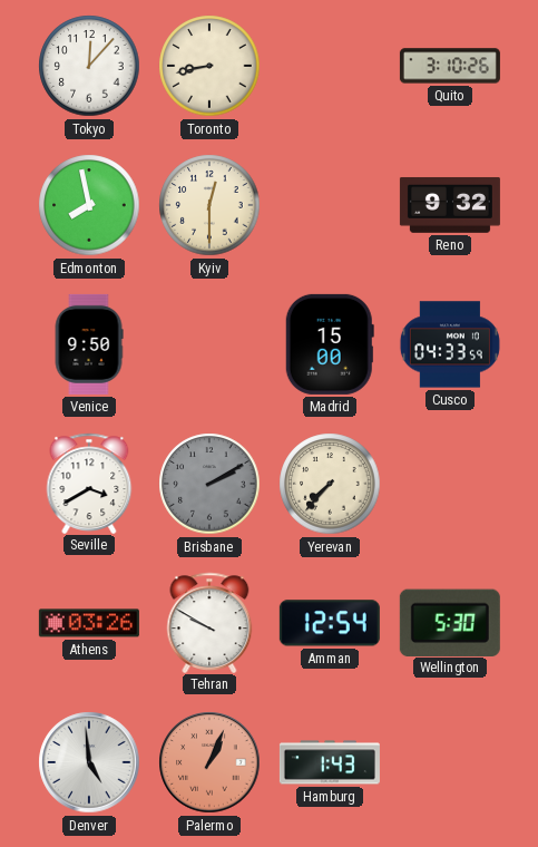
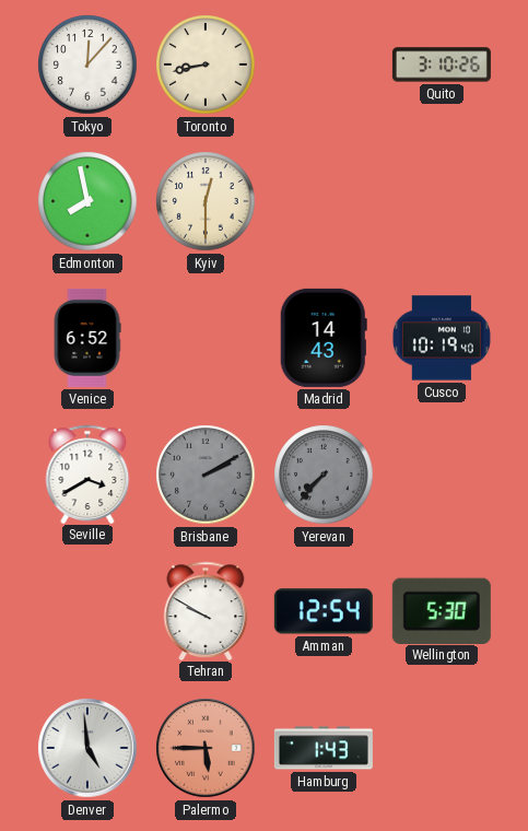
Reno: 9:32 -> none
Venice: 9:50 -> 6:52
Madrid: 15:00 -> 14:43
Cusco: 04:33 -> 10:19
Yerevan dial: cream -> grey
Athens: 03:26 -> none
Palermo: 1:04 -> 5:45
